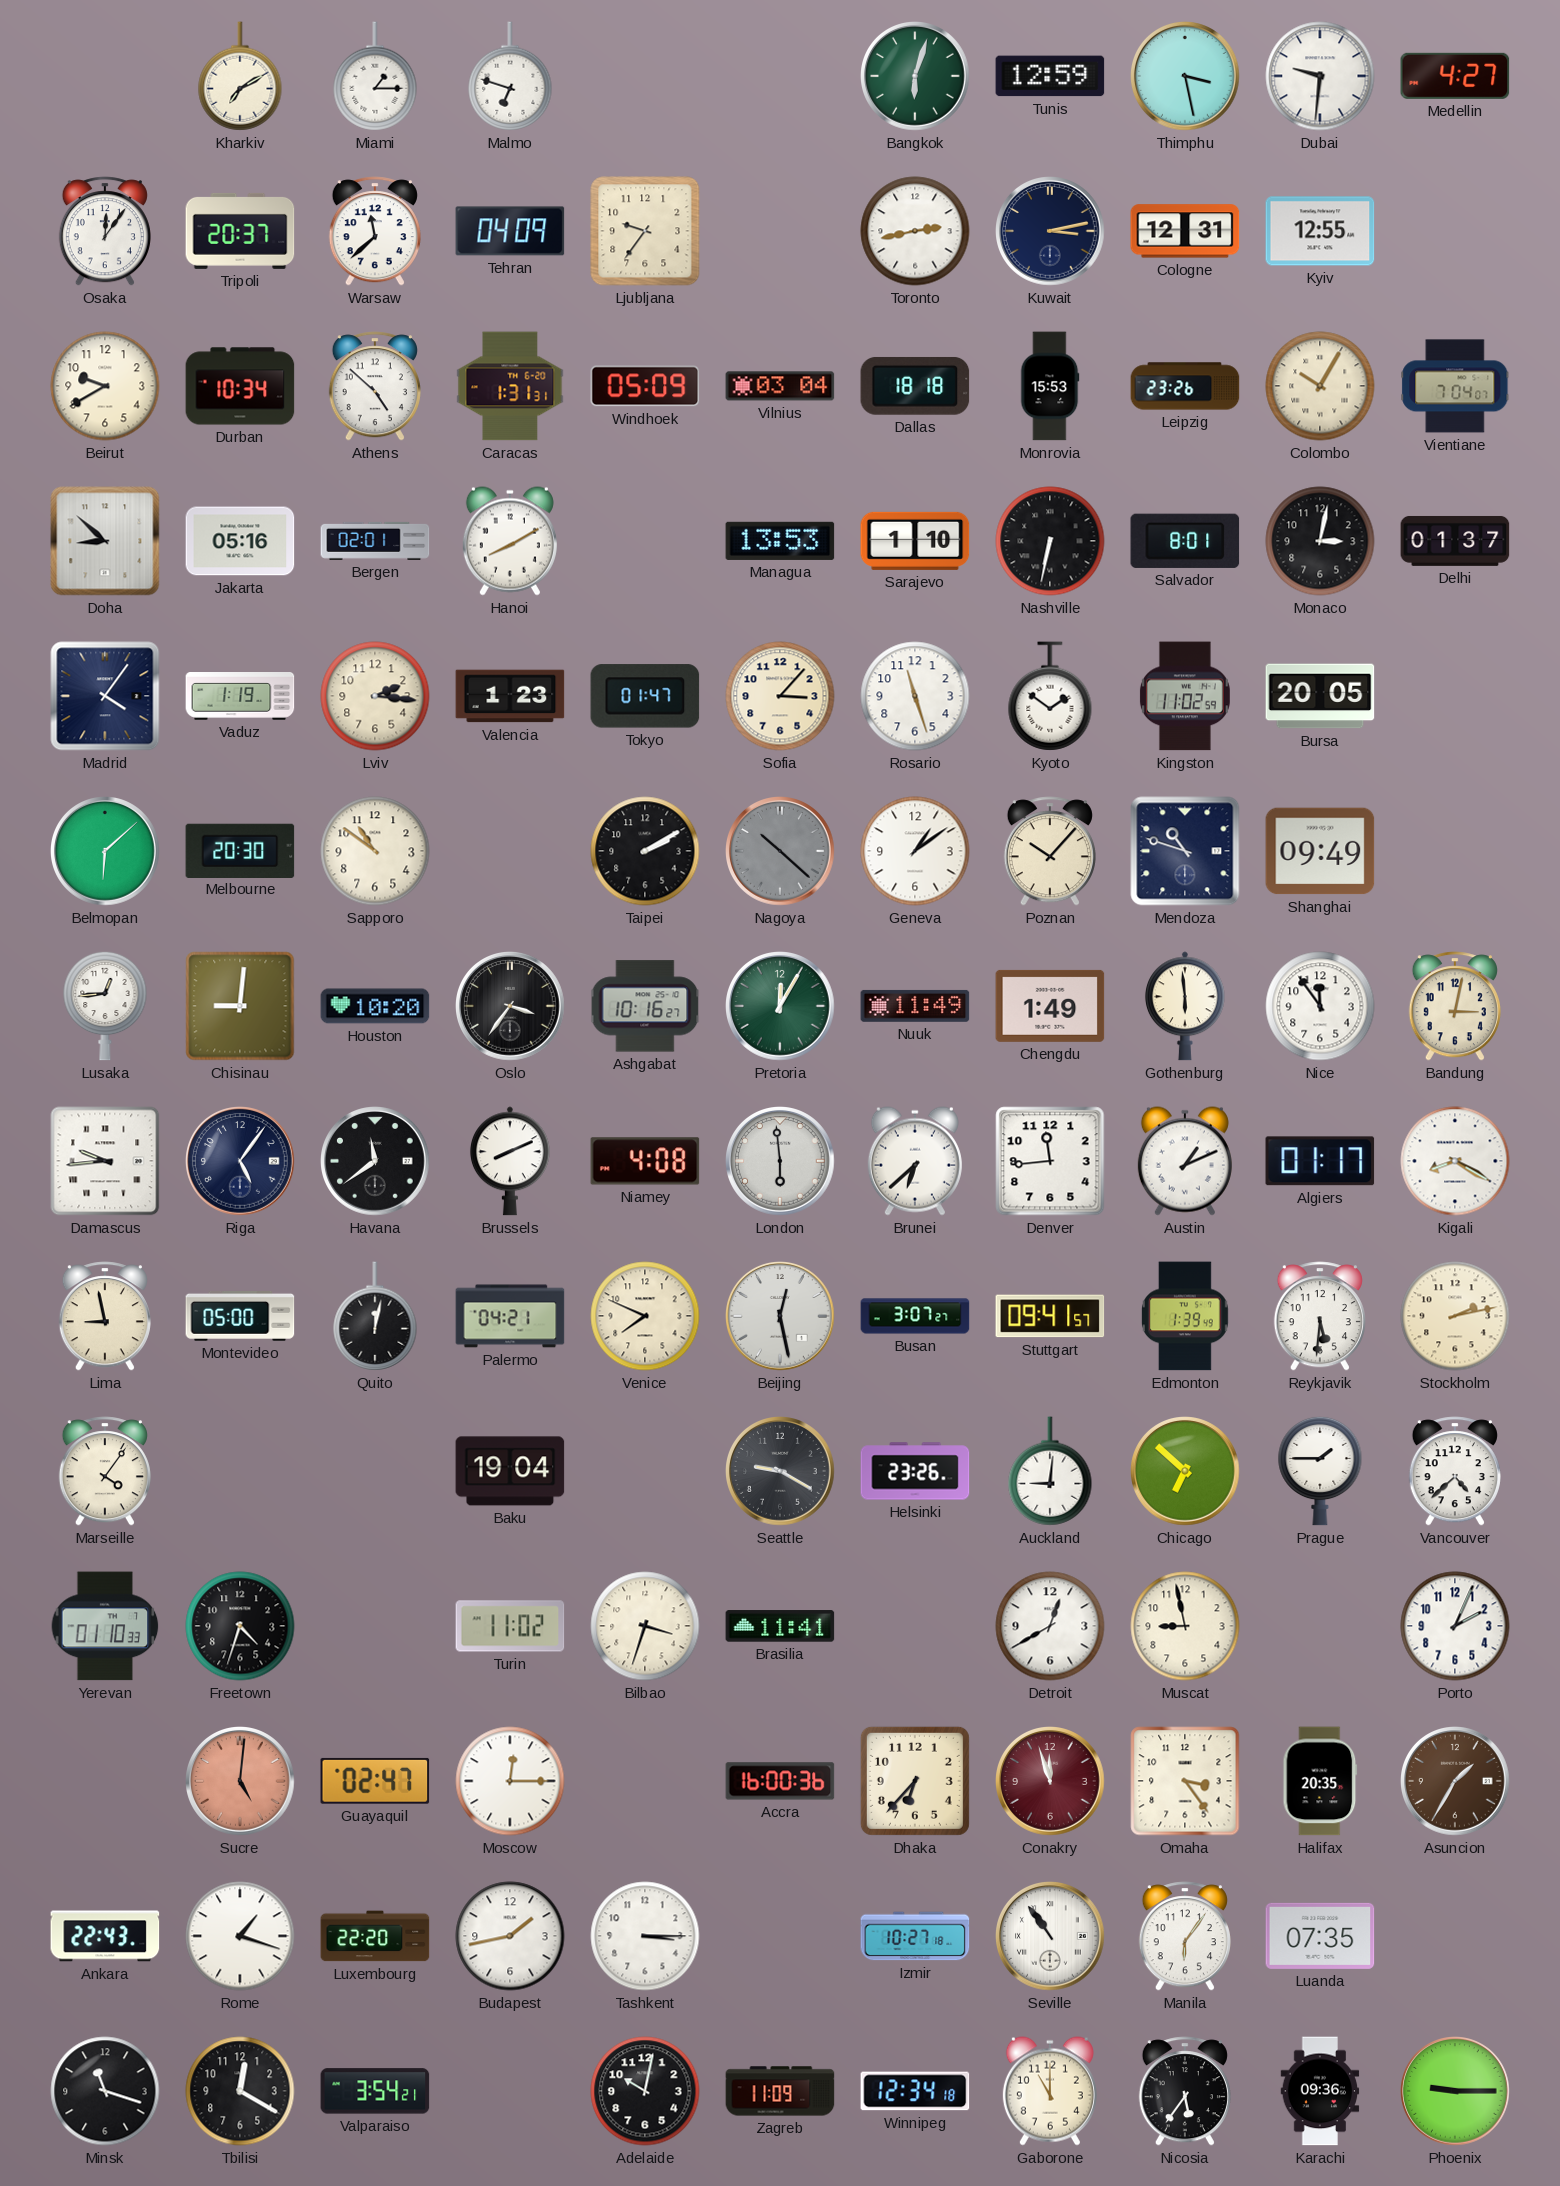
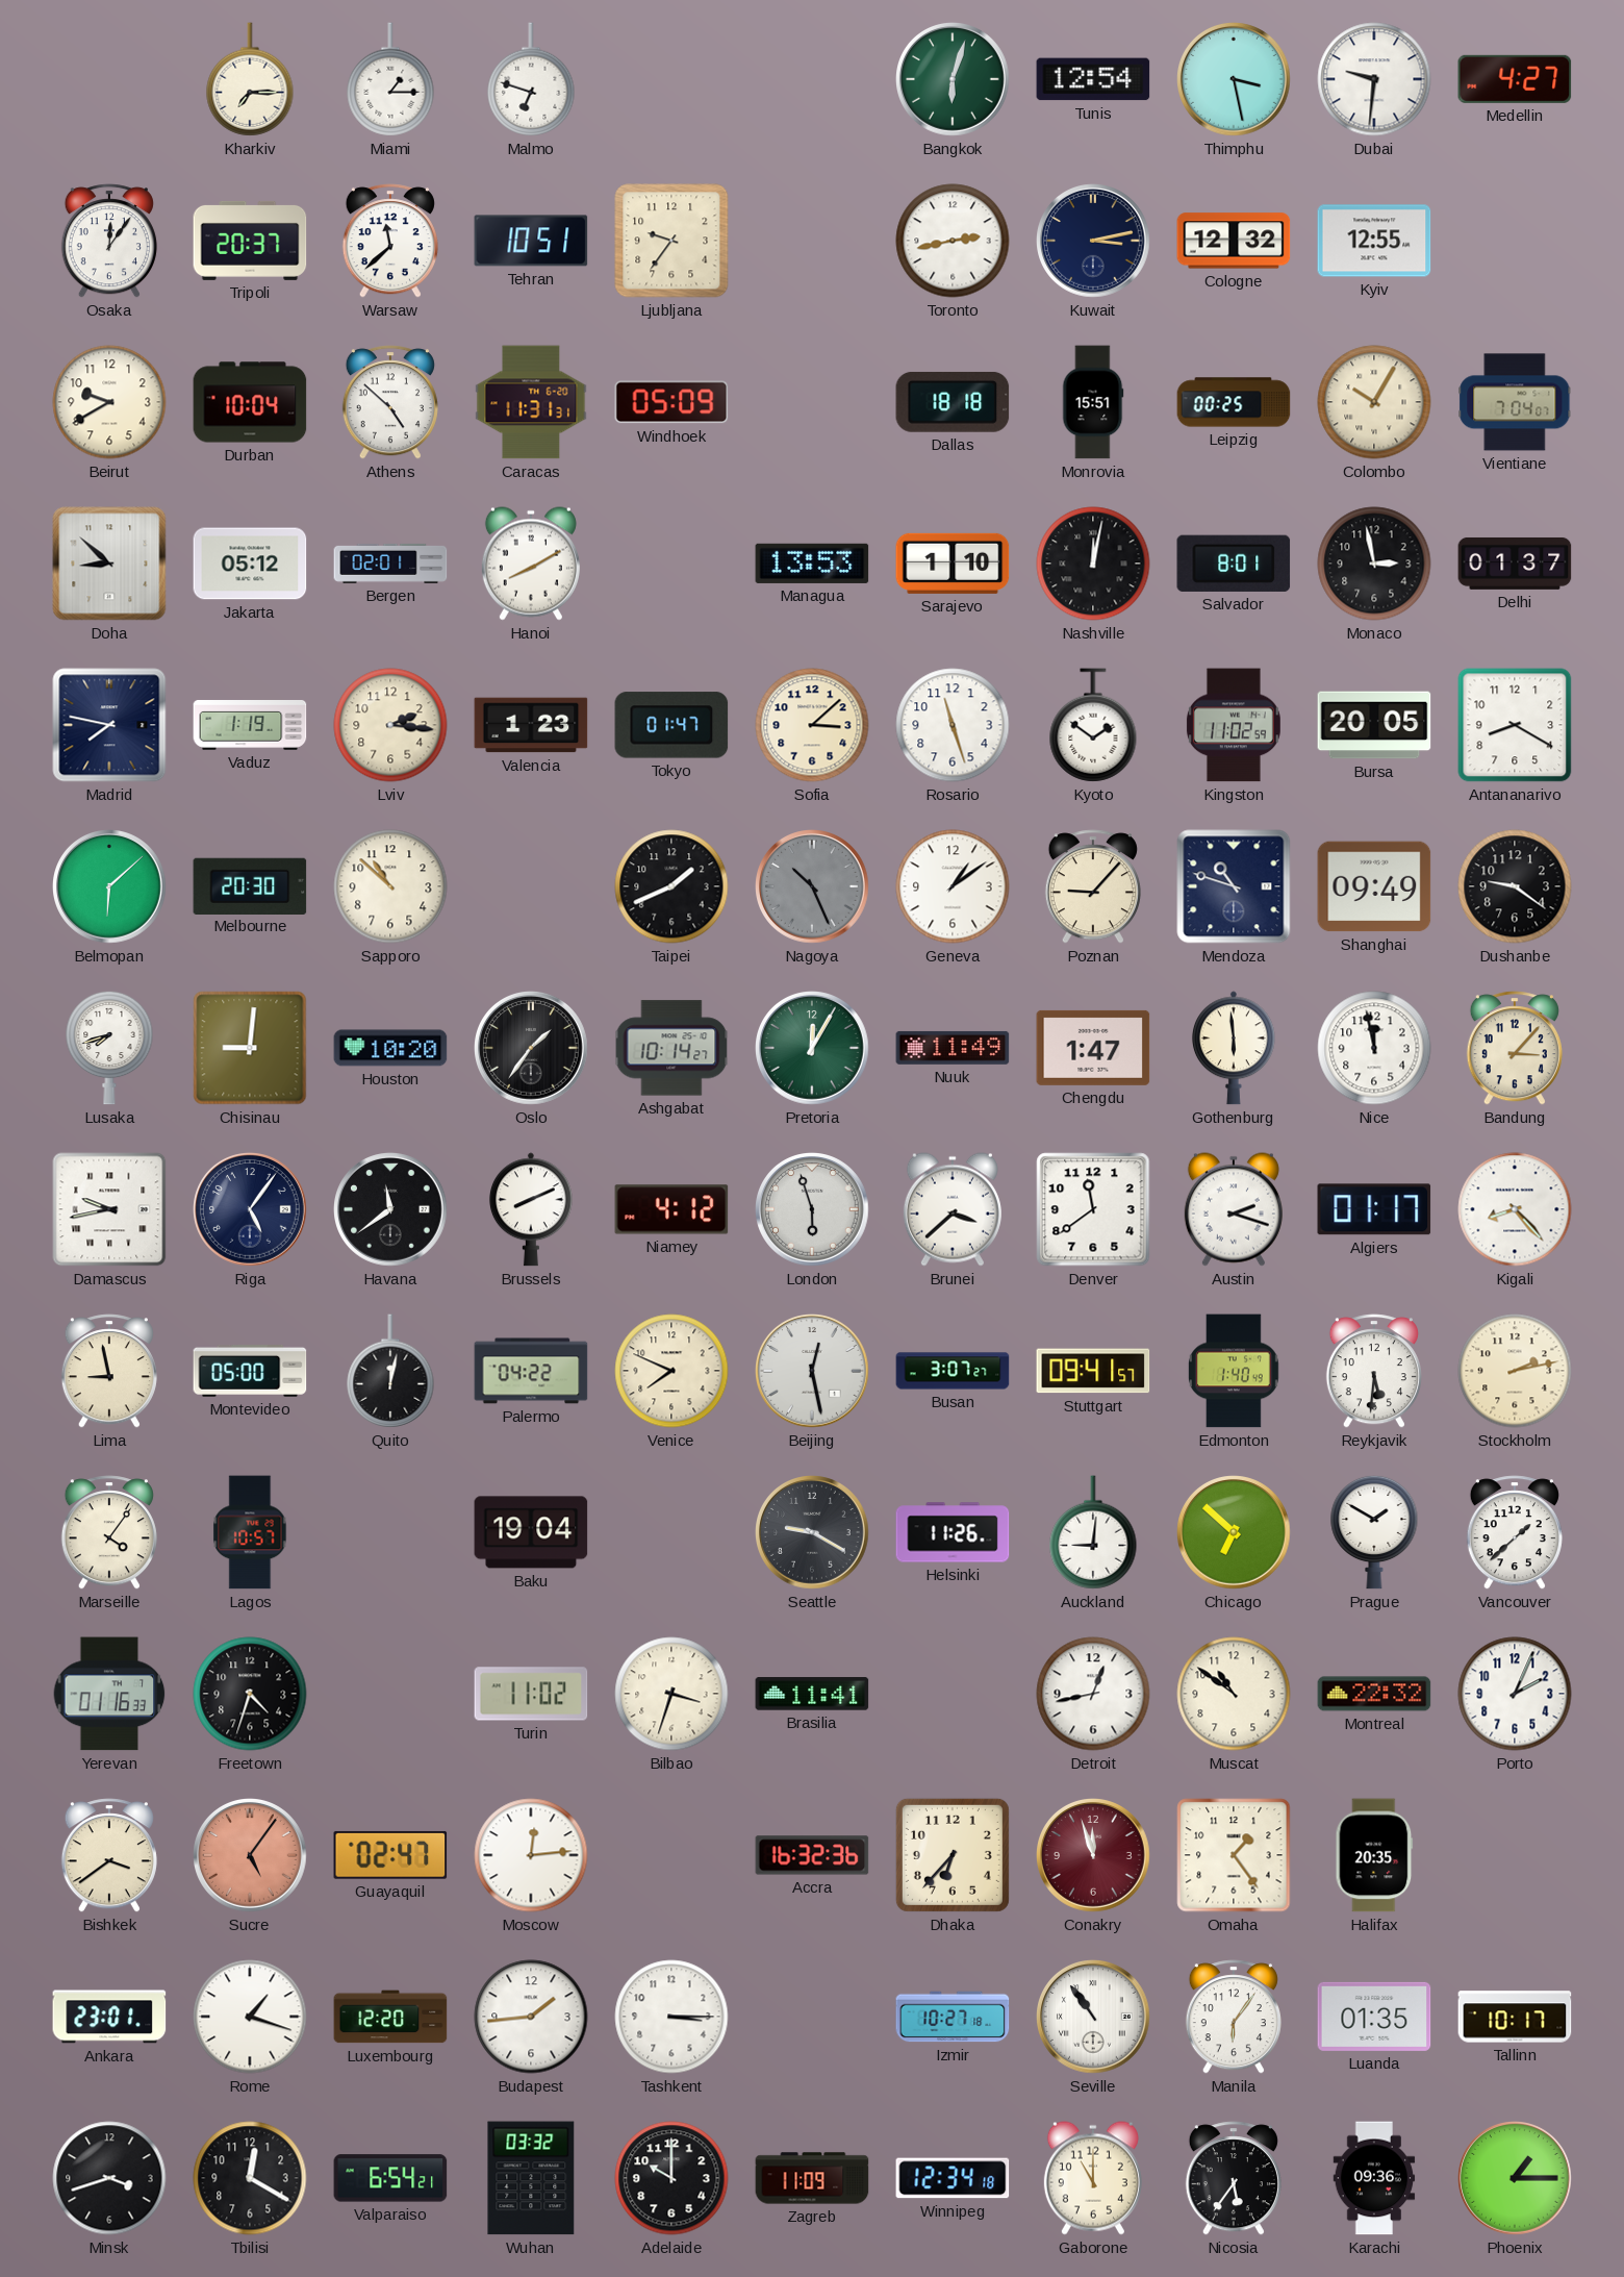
Kharkiv: 7:10 -> 7:15
Tunis: 12:59 -> 12:54
Tehran: 04:09 -> 10:51
Cologne: 12:31 -> 12:32
Durban: 10:34 -> 10:04
Caracas: 1:31 -> 11:31
Vilnius: 03:04 -> none
Monrovia: 15:53 -> 15:51
Leipzig: 23:26 -> 00:25
Jakarta: 05:16 -> 05:12
Nashville: 6:32 -> 12:02
Monaco: 3:02 -> 2:58
Madrid: 4:06 -> 7:47
Sofia: 3:07 -> 3:08
Antananarivo: none -> 8:20
Sapporo: 10:51 -> 10:52
Taipei: 2:10 -> 1:41
Nagoya: 10:22 -> 10:26
Poznan: 10:07 -> 9:07
Dushanbe: none -> 9:21
Lusaka: 12:44 -> 7:42
Oslo: 3:36 -> 1:36
Ashgabat: 10:16 -> 10:14
Chengdu: 1:49 -> 1:47
Nice: 11:54 -> 11:58
Bandung: 3:02 -> 3:07
Damascus: 9:44 -> 9:43
Niamey: 4:08 -> 4:12
London: 5:59 -> 5:57
Brunei: 6:38 -> 3:38
Denver: 11:44 -> 11:39
Austin: 1:11 -> 2:18
Kigali: 8:20 -> 8:23
Palermo: 04:21 -> 04:22
Edmonton: 1:39 -> 1:40
Lagos: none -> 10:57
Helsinki: 23:26 -> 11:26
Prague: 1:45 -> 1:50
Vancouver: 4:38 -> 1:38
Yerevan: 01:10 -> 01:16
Detroit: 12:40 -> 12:43
Muscat: 8:58 -> 10:51
Montreal: none -> 22:32
Bishkek: none -> 3:39
Sucre: 5:01 -> 5:06
Moscow: 12:15 -> 12:14
Accra: 16:00 -> 16:32
Omaha: 3:24 -> 1:24
Asuncion: 1:35 -> none
Ankara: 22:43 -> 23:01
Luxembourg: 22:20 -> 12:20
Budapest: 1:43 -> 1:44
Luanda: 07:35 -> 01:35
Tallinn: none -> 10:17
Minsk: 11:18 -> 3:42
Valparaiso: 3:54 -> 6:54
Wuhan: none -> 03:32
Adelaide: 10:02 -> 10:00
Phoenix: 9:15 -> 1:15
